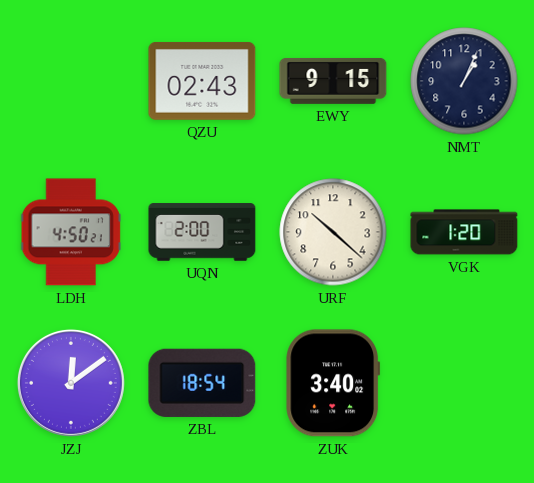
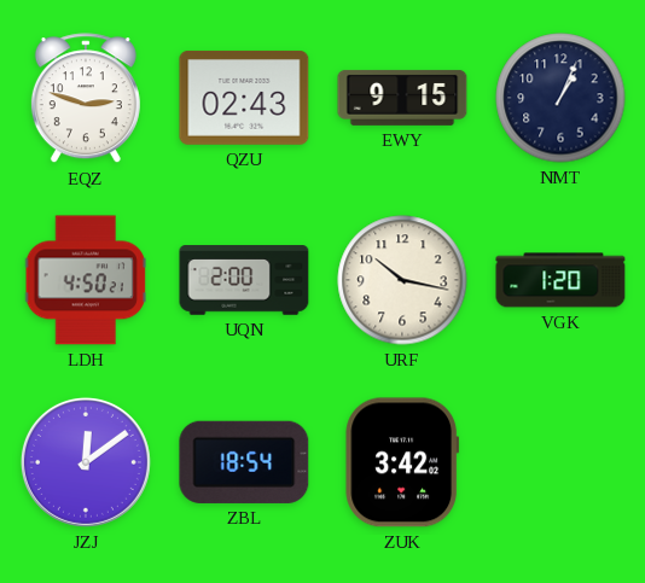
EQZ: none -> 2:48
URF: 10:22 -> 10:17
ZUK: 3:40 -> 3:42
